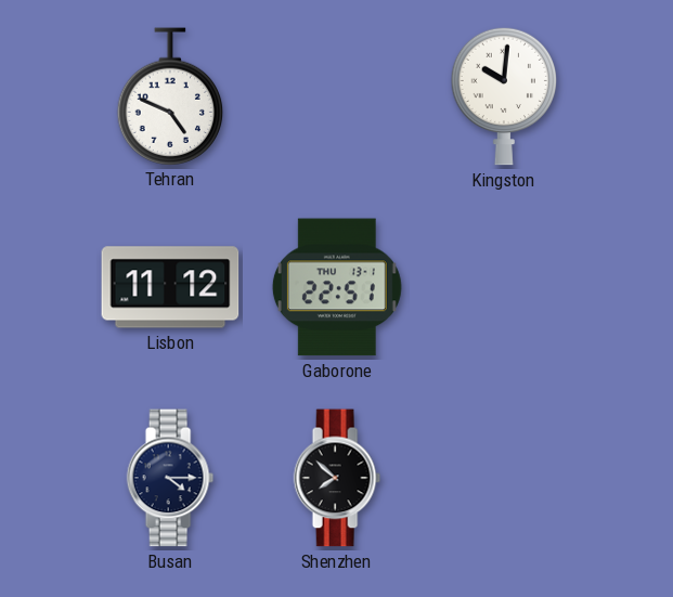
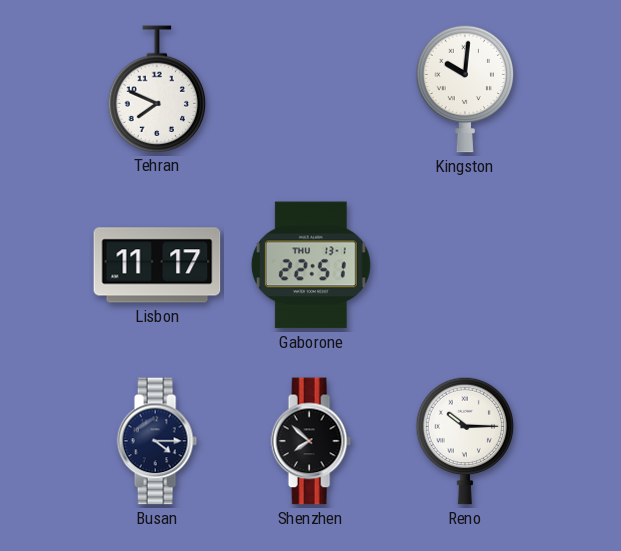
Tehran: 4:49 -> 7:49
Lisbon: 11:12 -> 11:17
Reno: none -> 10:15
